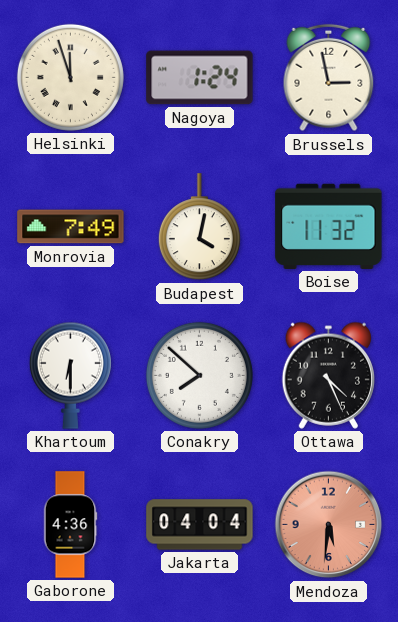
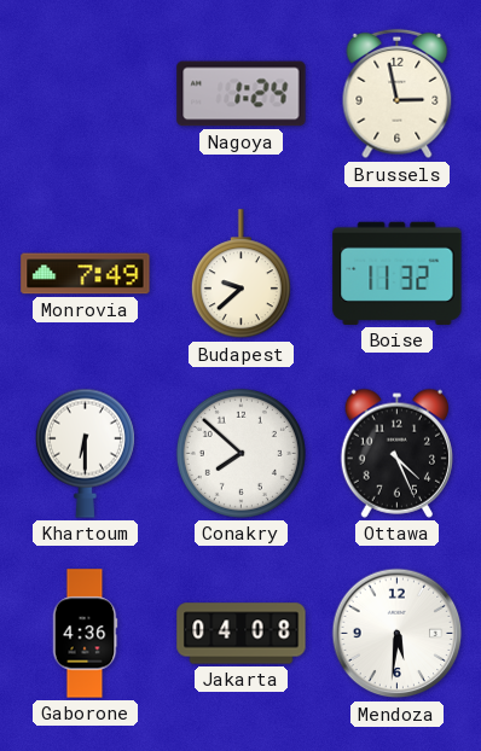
Helsinki: 11:57 -> none
Budapest: 4:02 -> 9:38
Jakarta: 04:04 -> 04:08
Mendoza dial: salmon -> white
